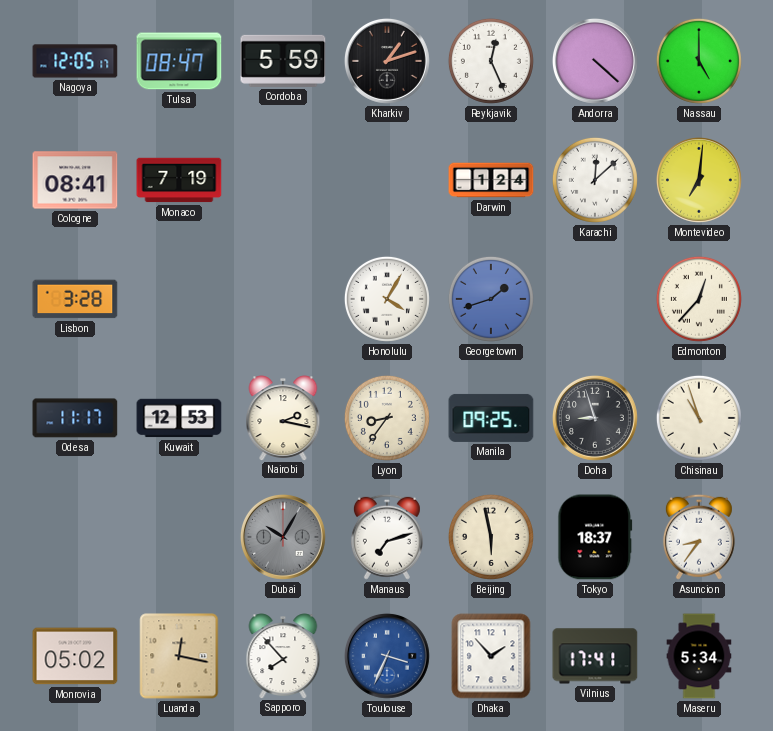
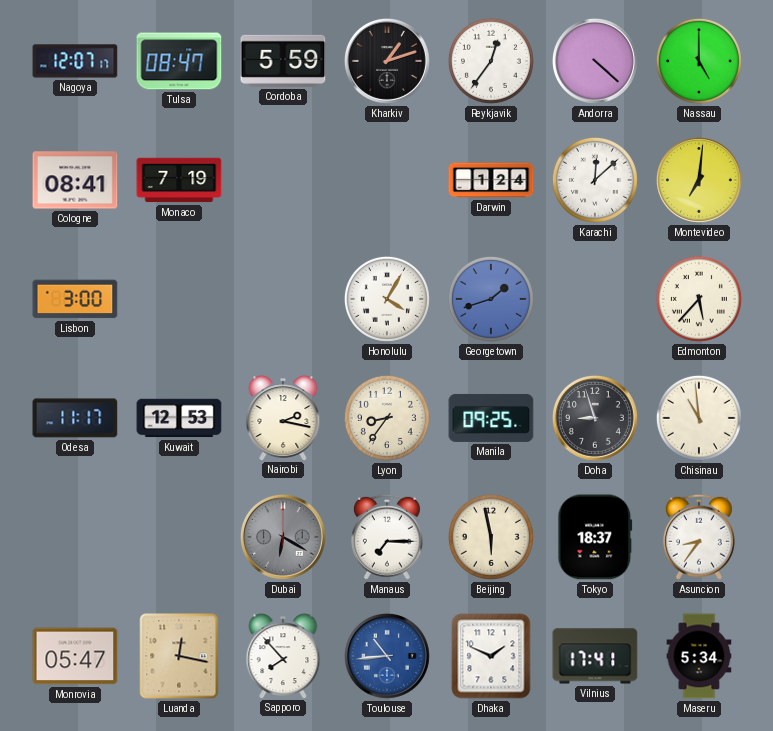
Nagoya: 12:05 -> 12:07
Reykjavik: 12:26 -> 12:36
Lisbon: 3:28 -> 3:00
Edmonton: 12:37 -> 5:37
Chisinau: 10:57 -> 10:59
Dubai: 10:05 -> 6:20
Manaus: 7:12 -> 7:15
Monrovia: 05:02 -> 05:47
Toulouse: 3:34 -> 10:44
Dhaka: 1:53 -> 1:49
